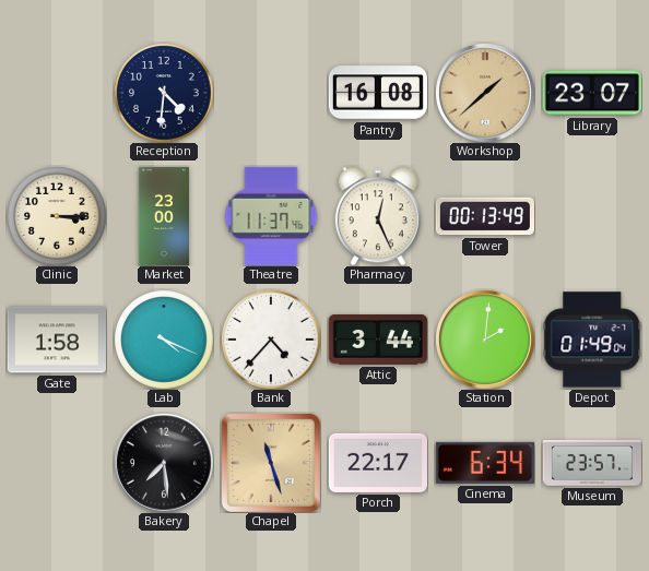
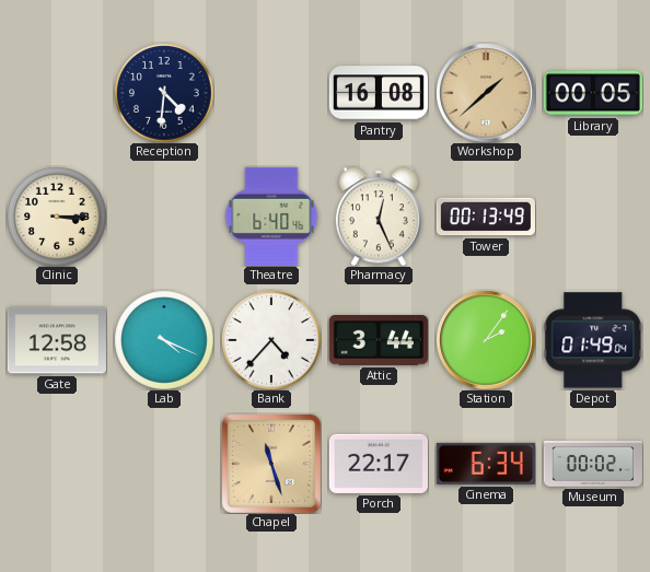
Library: 23:07 -> 00:05
Market: 23:00 -> none
Theatre: 11:37 -> 6:40
Gate: 1:58 -> 12:58
Station: 2:01 -> 2:06
Bakery: 7:29 -> none
Museum: 23:57 -> 00:02
